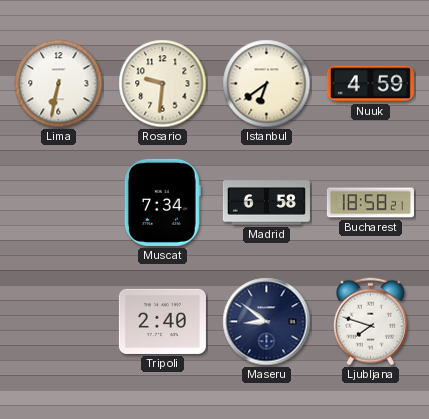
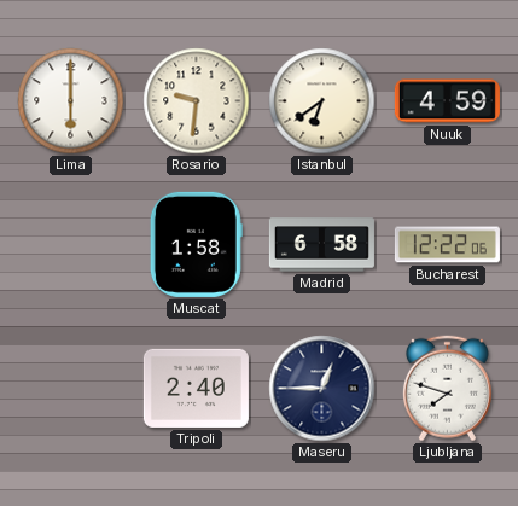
Lima: 6:32 -> 6:00
Muscat: 7:34 -> 1:58
Bucharest: 18:58 -> 12:22
Maseru: 8:51 -> 12:45
